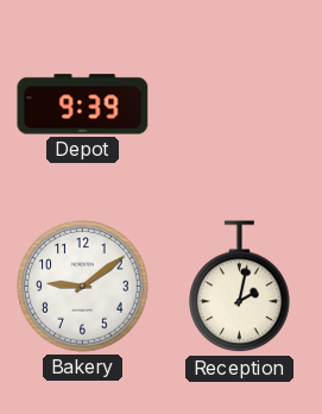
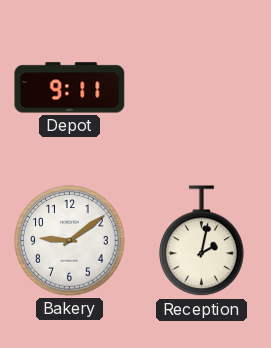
Depot: 9:39 -> 9:11
